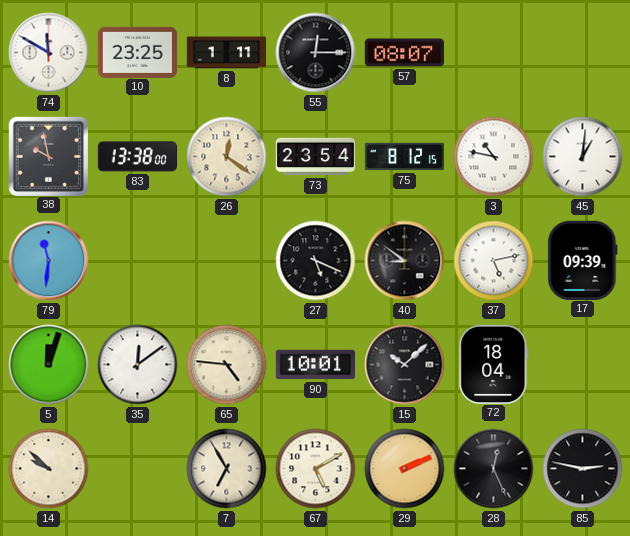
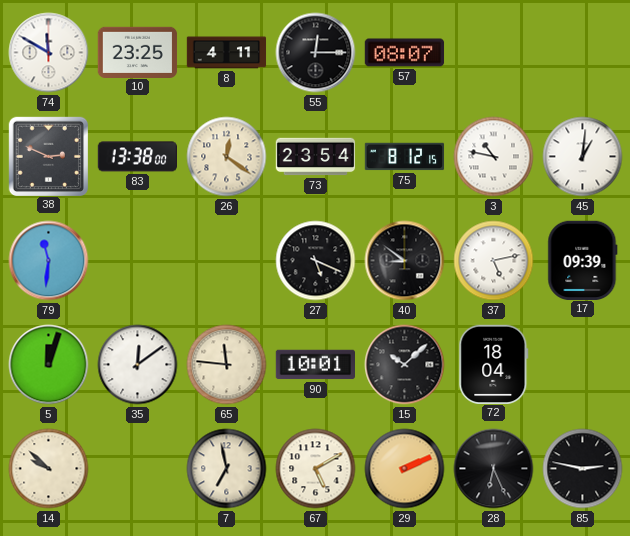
8: 1:11 -> 4:11
38: 9:58 -> 2:49
65: 4:46 -> 11:46
7: 6:55 -> 6:58
28: 12:26 -> 6:26
